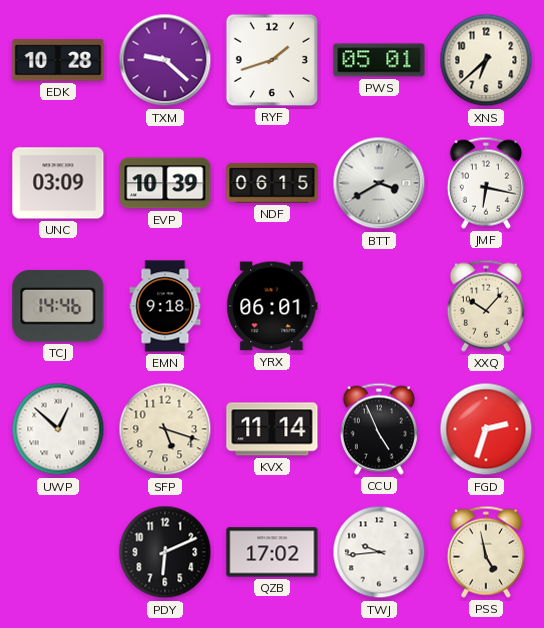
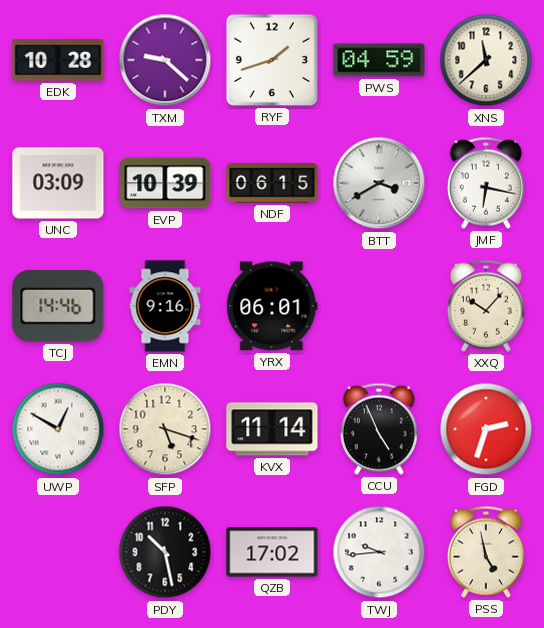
PWS: 05:01 -> 04:59
XNS: 6:38 -> 11:38
EMN: 9:18 -> 9:16
UWP: 12:52 -> 12:50
PDY: 6:11 -> 10:28
